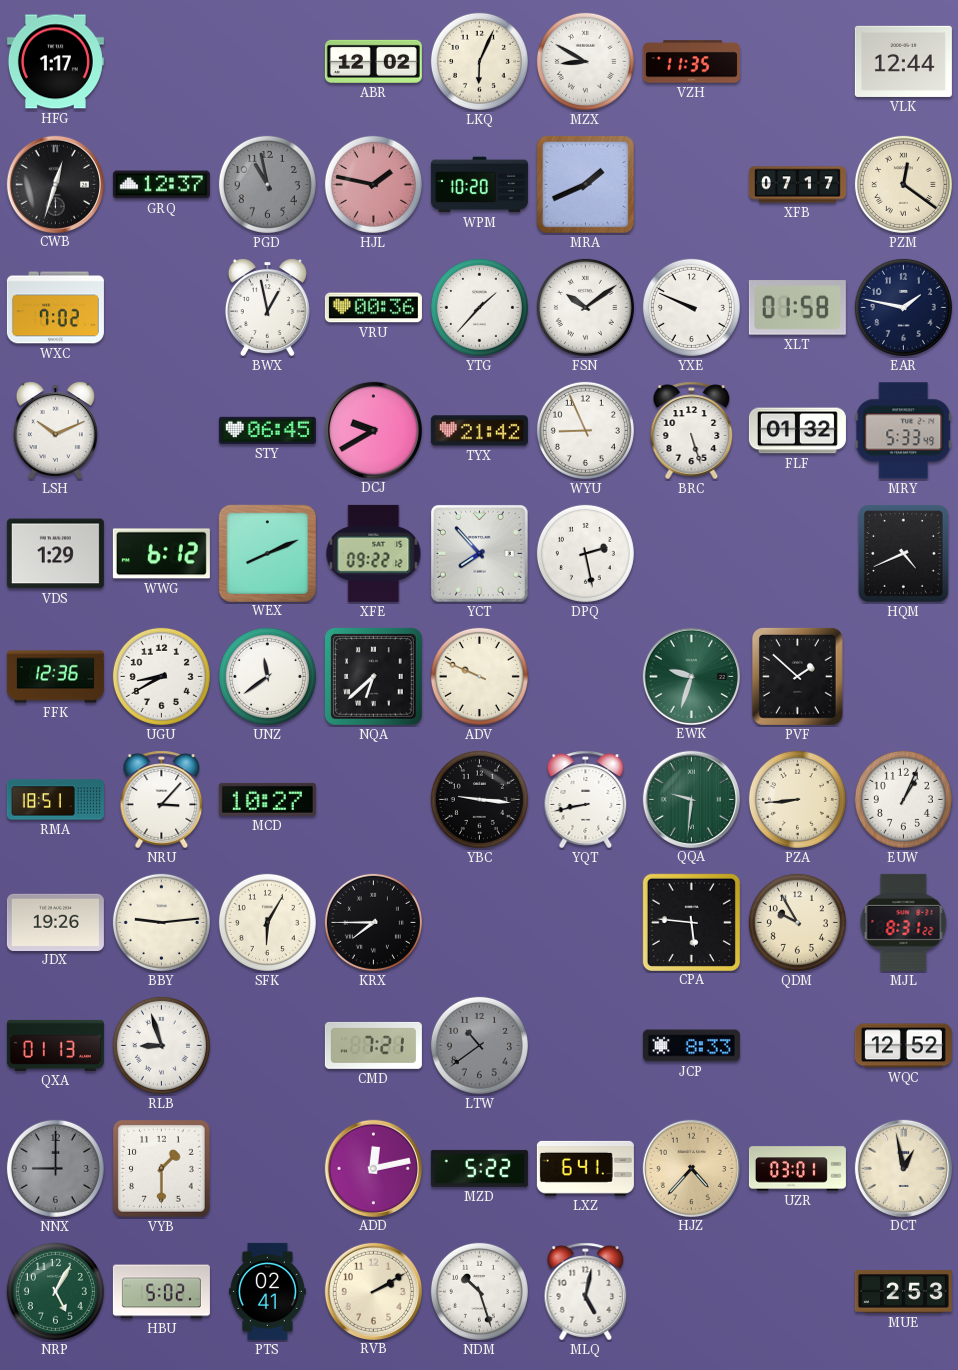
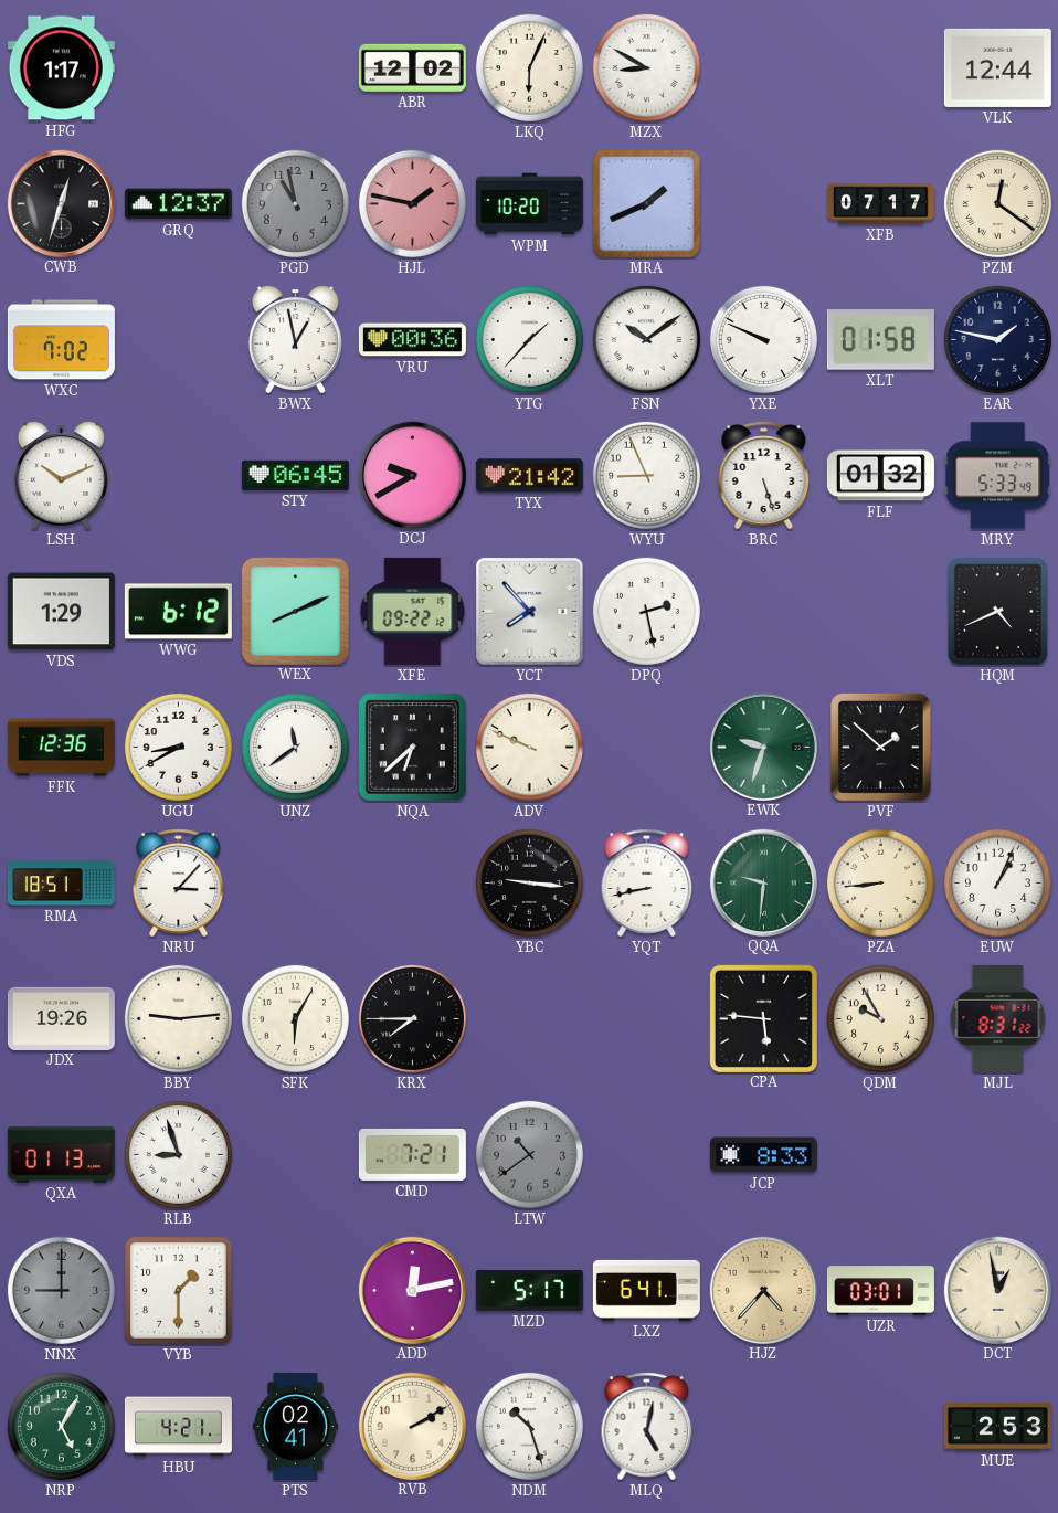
VZH: 11:35 -> none
MCD: 10:27 -> none
WQC: 12:52 -> none
MZD: 5:22 -> 5:17
HBU: 5:02 -> 4:21
